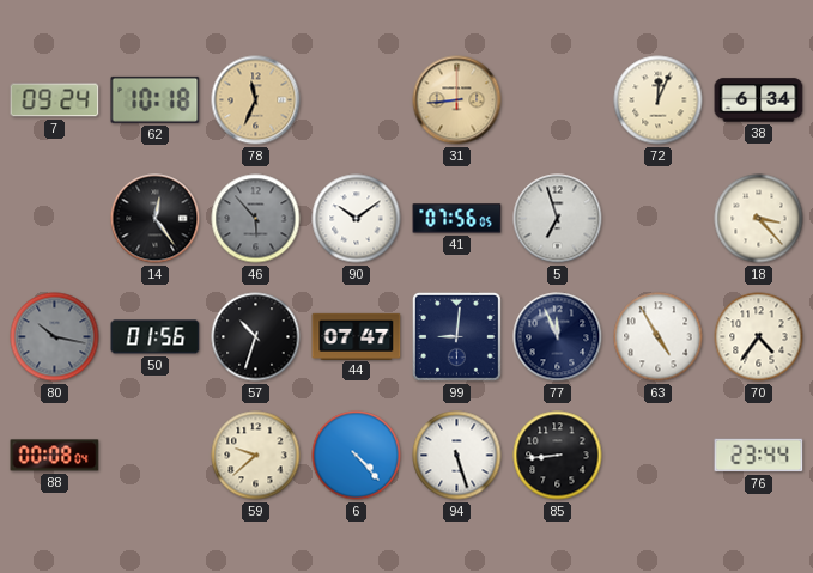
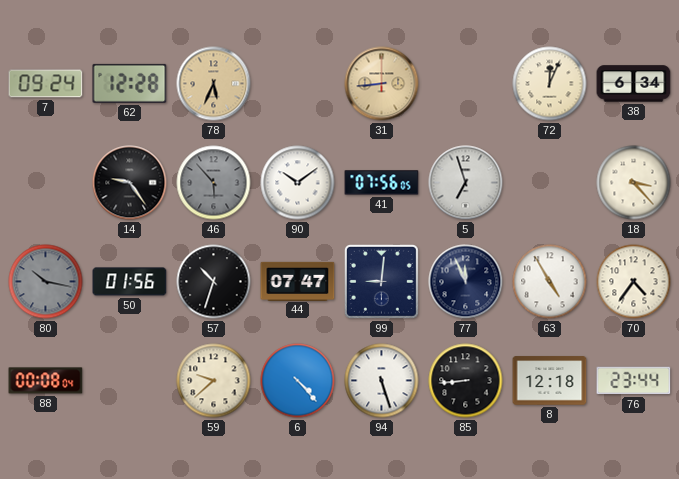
62: 10:18 -> 12:28
78: 11:34 -> 5:34
14: 12:24 -> 9:24
8: none -> 12:18
